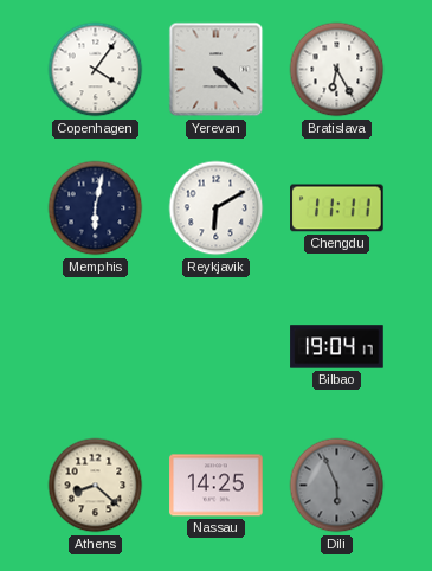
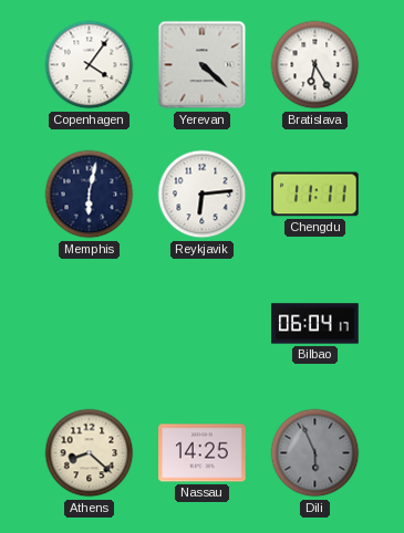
Reykjavik: 6:10 -> 6:14
Bilbao: 19:04 -> 06:04
